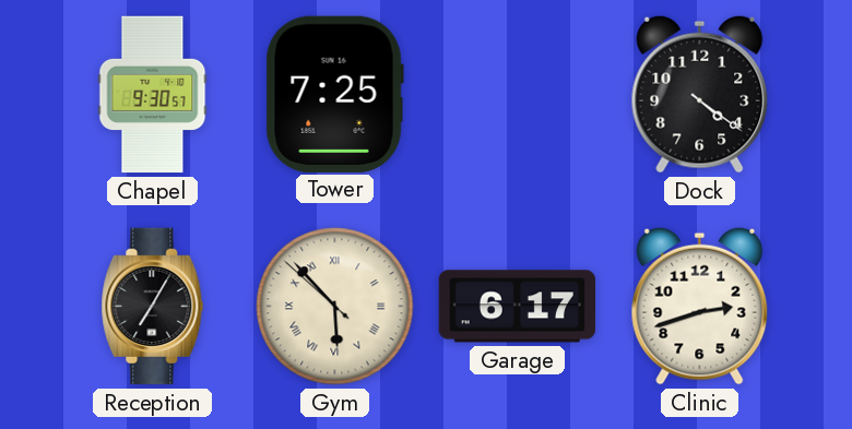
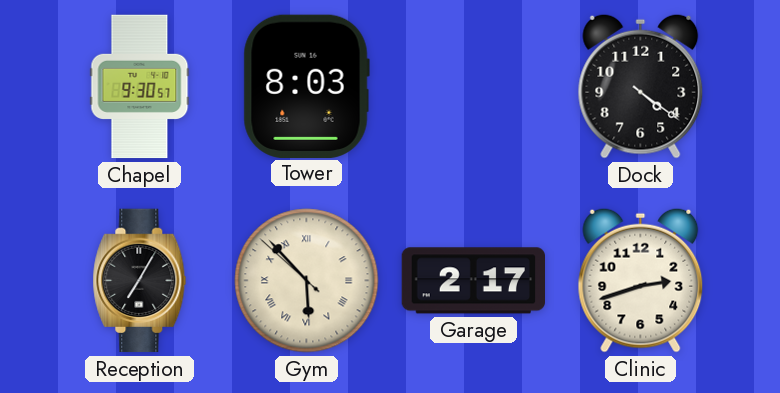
Tower: 7:25 -> 8:03
Garage: 6:17 -> 2:17
